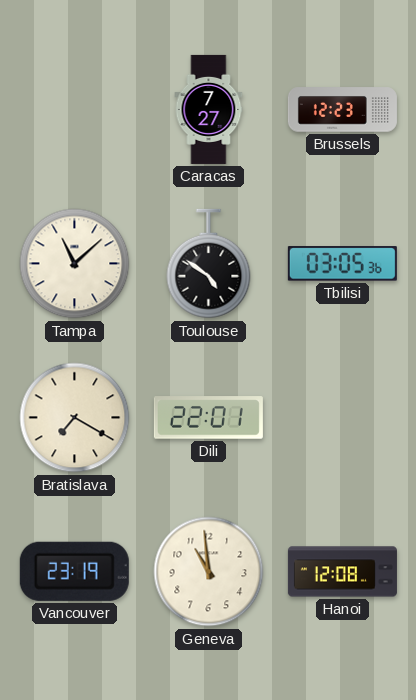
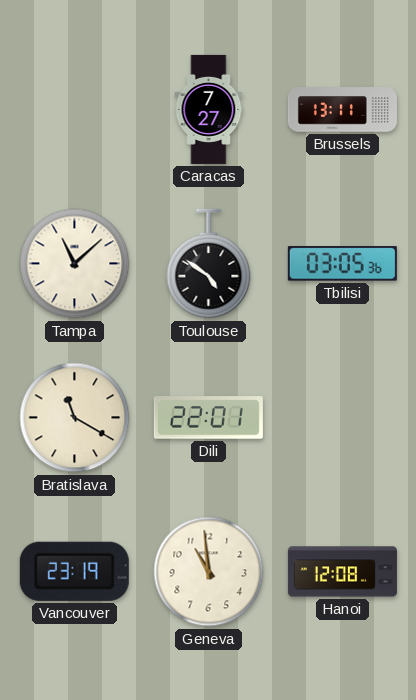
Brussels: 12:23 -> 13:11
Bratislava: 7:20 -> 11:20
